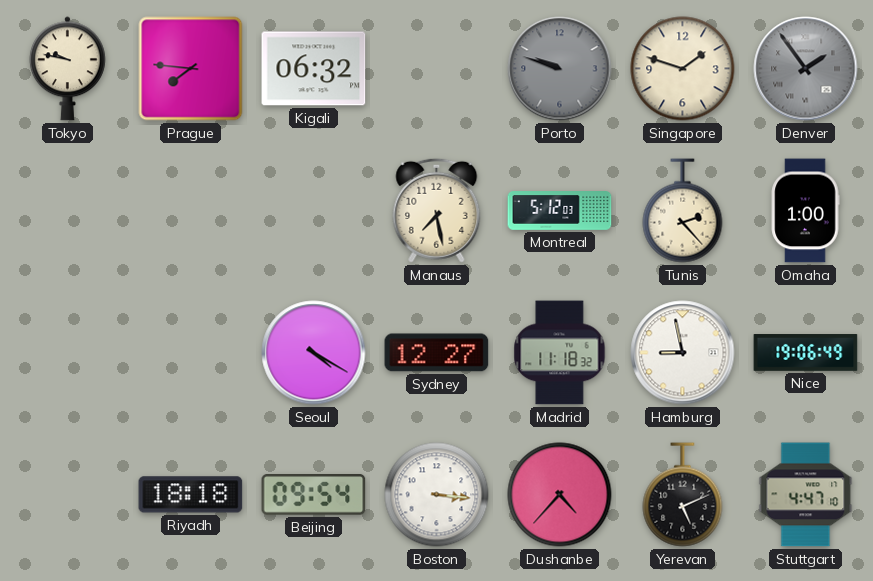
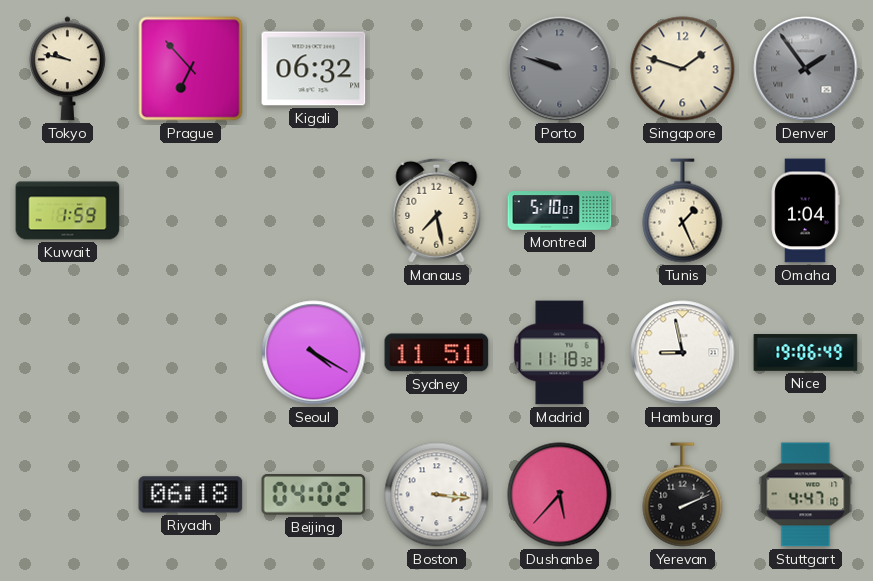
Prague: 7:46 -> 6:53
Kuwait: none -> 1:59
Montreal: 5:12 -> 5:10
Tunis: 2:23 -> 1:26
Omaha: 1:00 -> 1:04
Sydney: 12:27 -> 11:51
Riyadh: 18:18 -> 06:18
Beijing: 09:54 -> 04:02
Dushanbe: 4:37 -> 5:37
Yerevan: 5:11 -> 2:11
